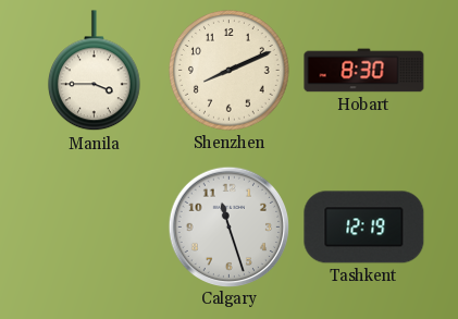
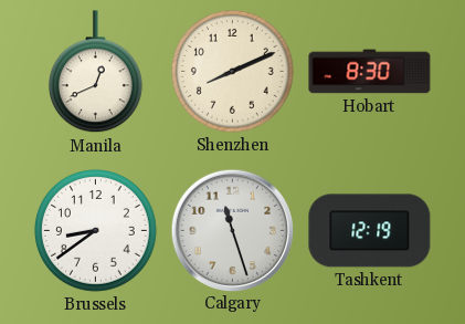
Manila: 3:45 -> 12:41
Brussels: none -> 8:39
